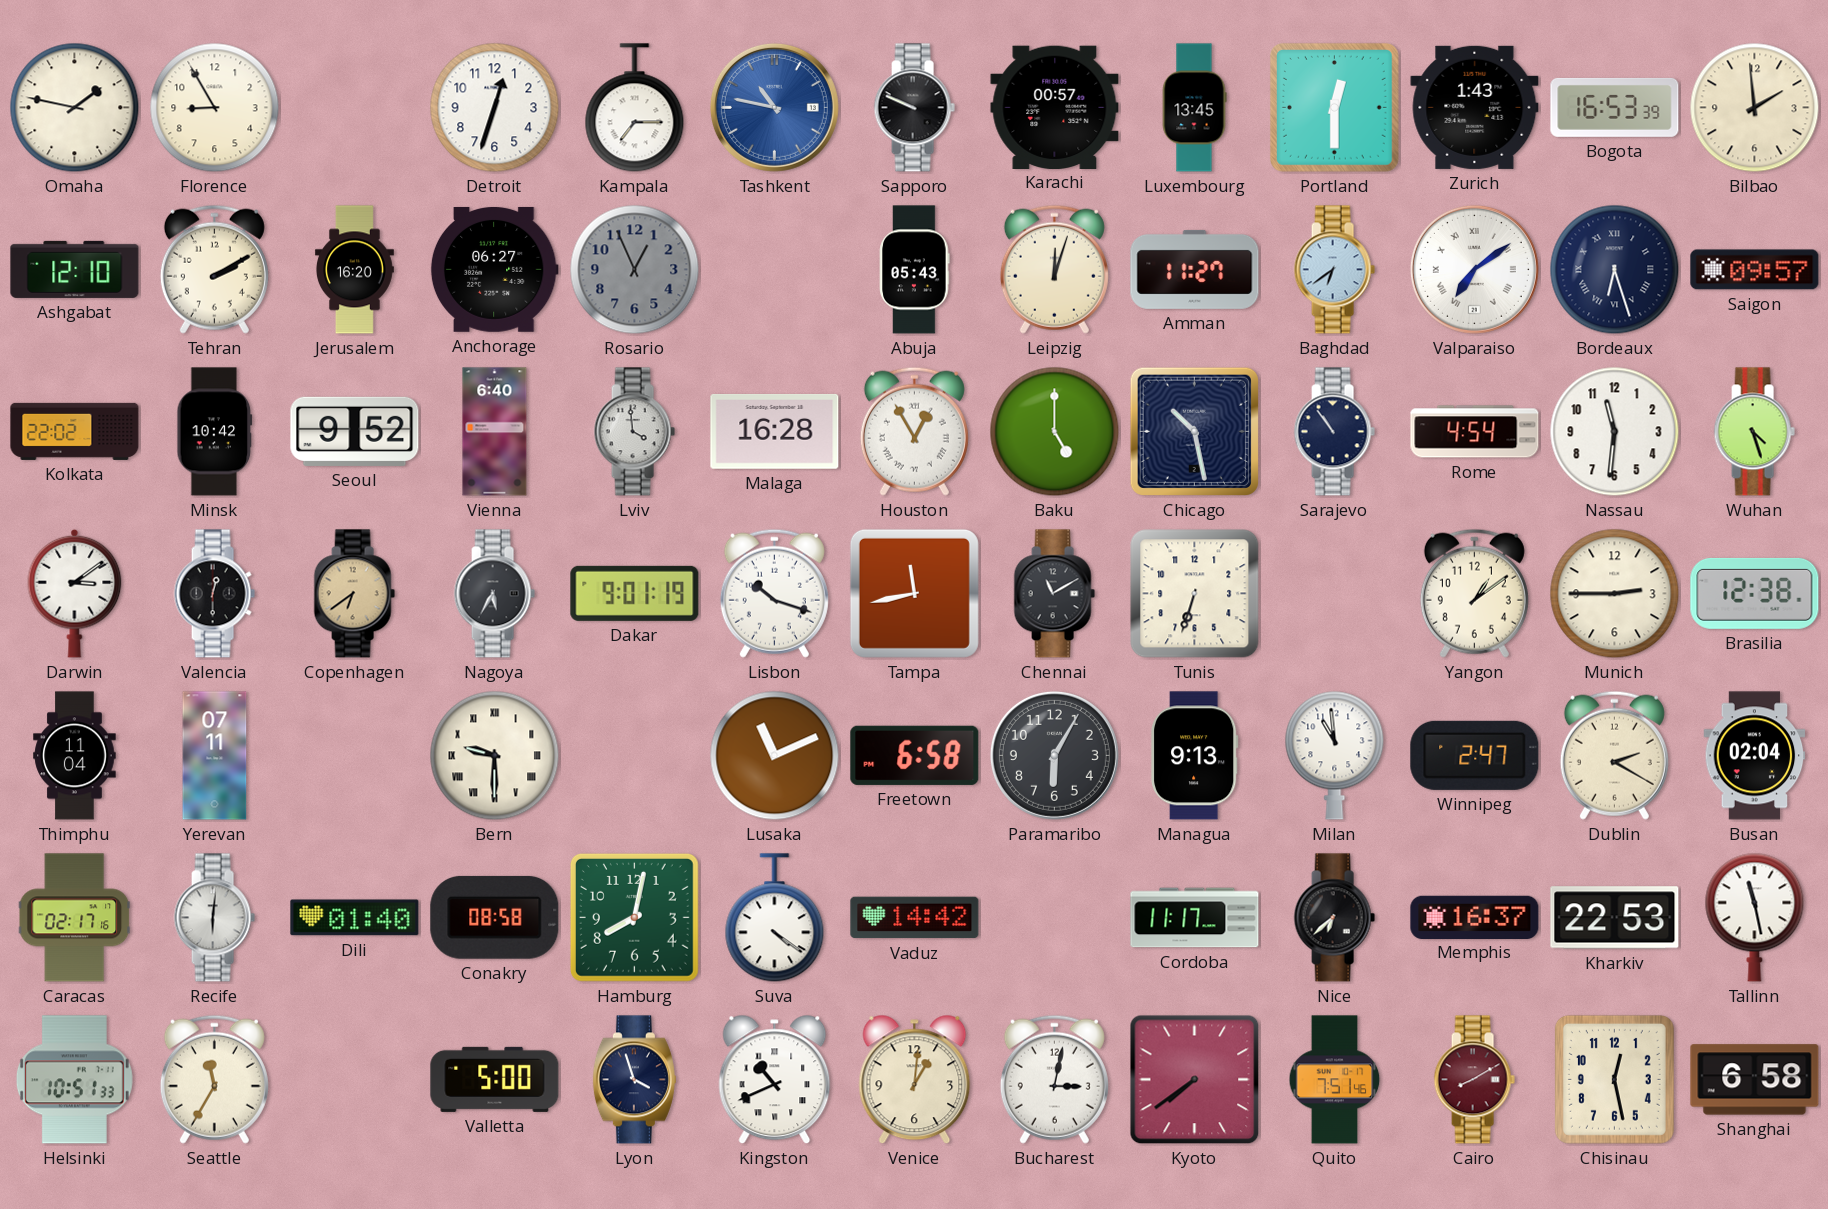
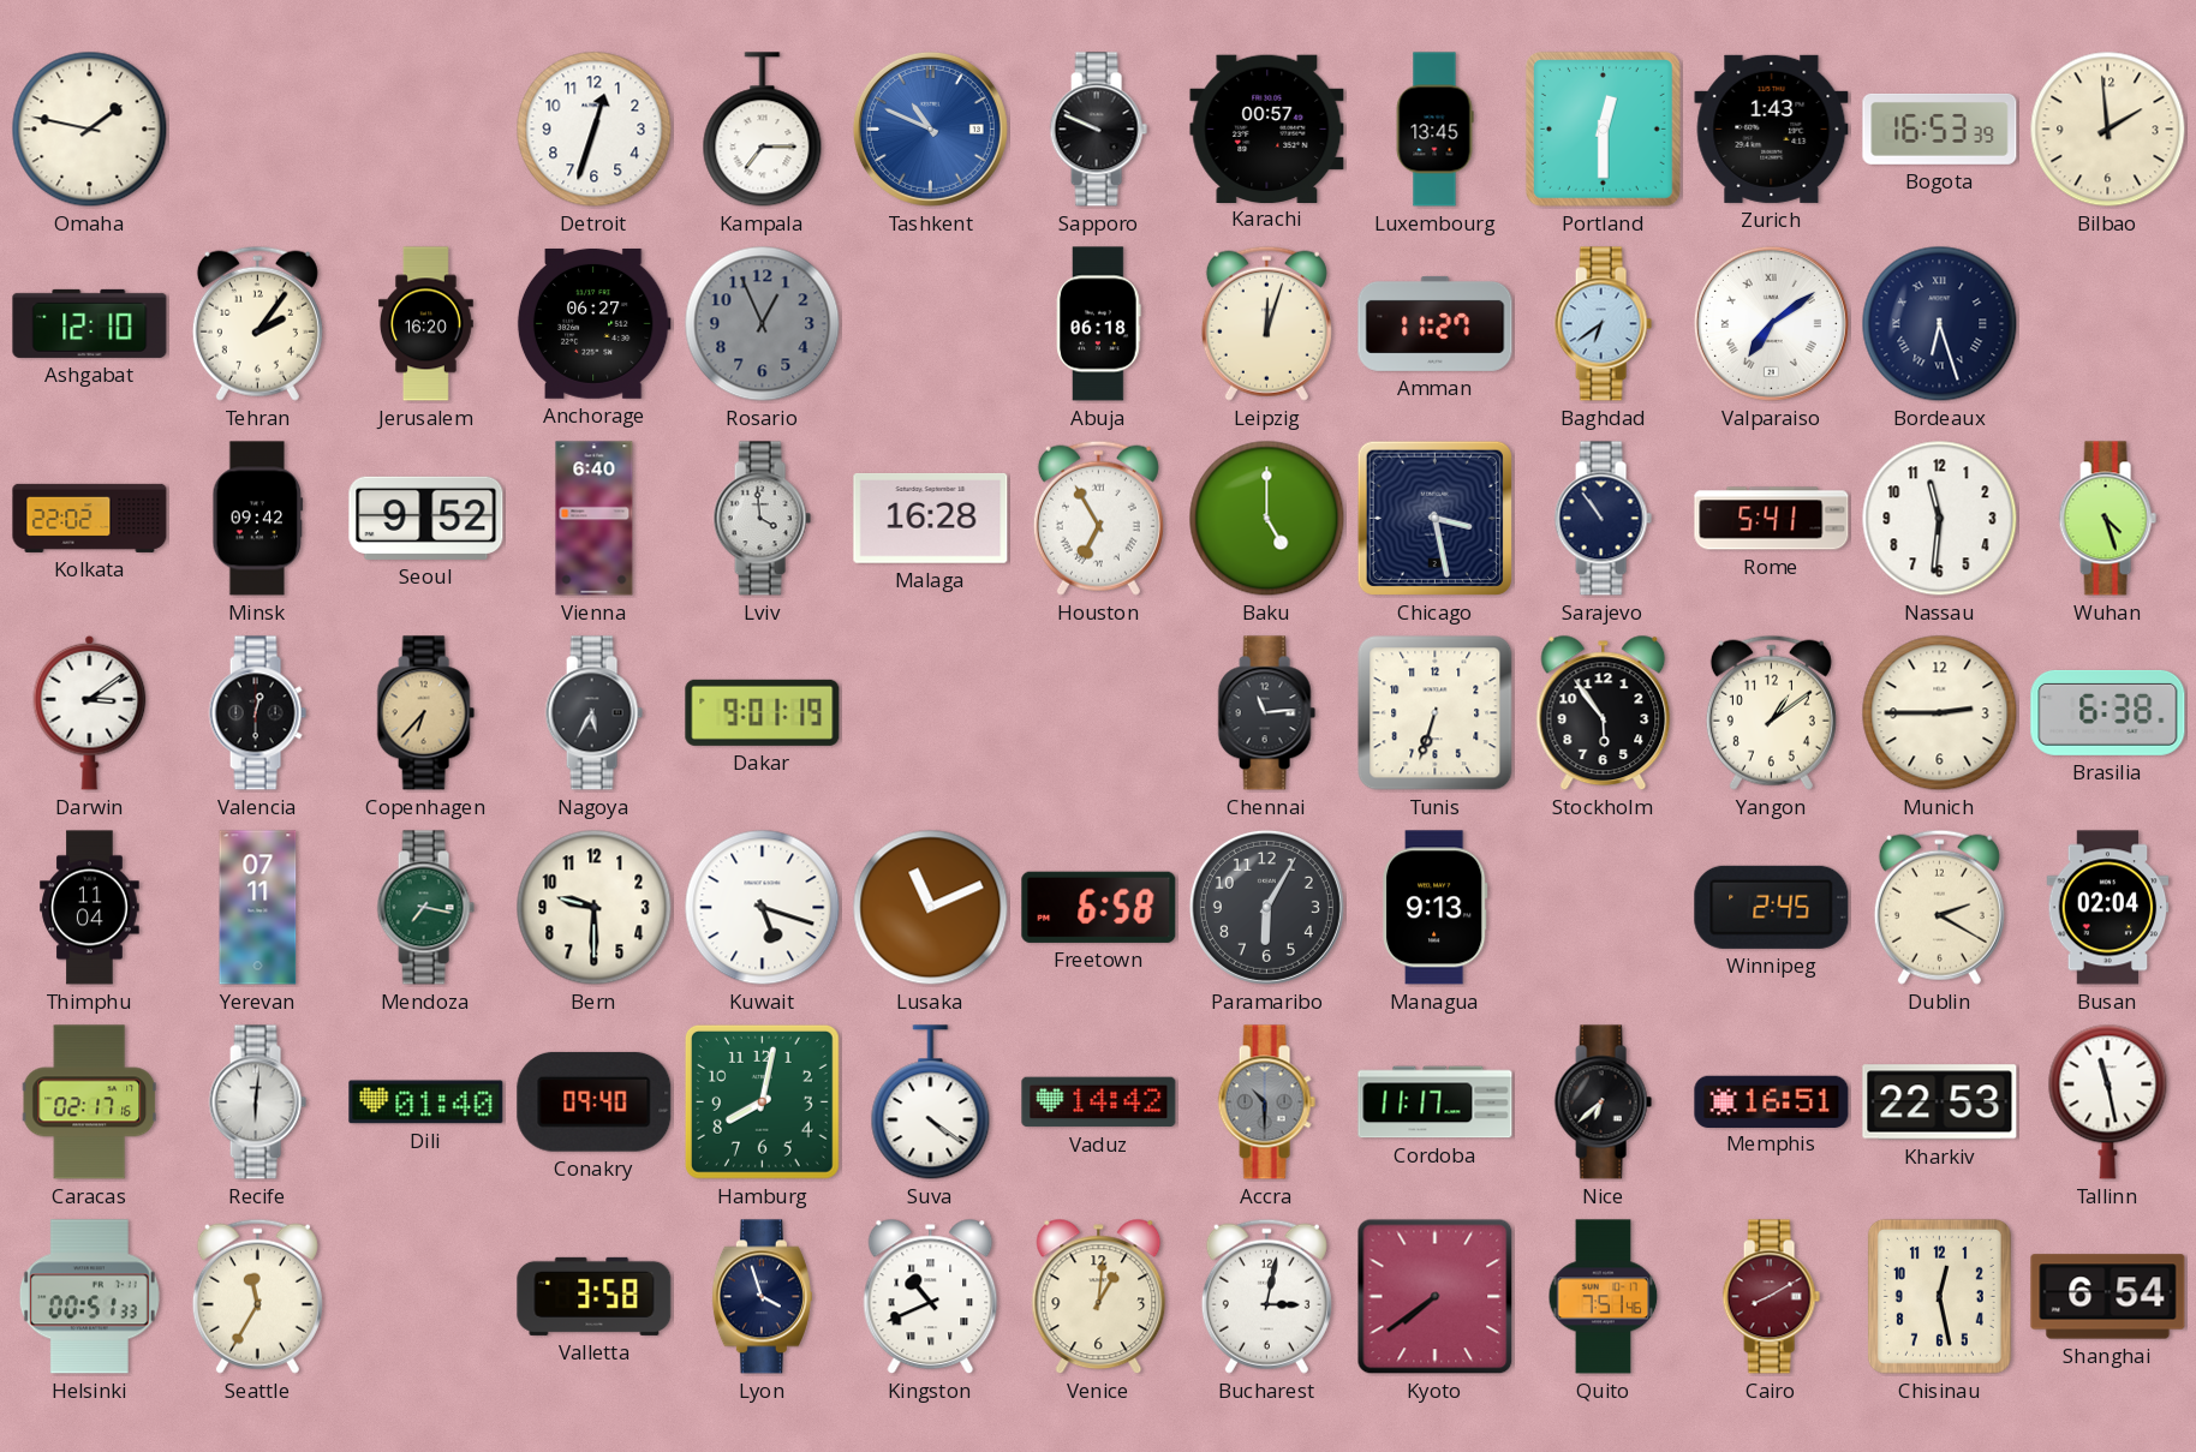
Florence: 8:55 -> none
Tashkent: 10:47 -> 10:49
Tehran: 2:10 -> 2:06
Abuja: 05:43 -> 06:18
Saigon: 09:57 -> none
Minsk: 10:42 -> 09:42
Houston: 12:55 -> 6:55
Chicago: 10:28 -> 3:28
Rome: 4:54 -> 5:41
Copenhagen: 6:39 -> 6:37
Lisbon: 10:18 -> none
Tampa: 11:43 -> none
Chennai: 11:10 -> 11:14
Stockholm: none -> 5:54
Brasilia: 12:38 -> 6:38
Mendoza: none -> 7:17
Bern numerals: Roman -> Arabic
Kuwait: none -> 5:18
Milan: 10:59 -> none
Winnipeg: 2:47 -> 2:45
Conakry: 08:58 -> 09:40
Accra: none -> 10:30
Memphis: 16:37 -> 16:51
Helsinki: 10:51 -> 00:51
Valletta: 5:00 -> 3:58
Shanghai: 6:58 -> 6:54
